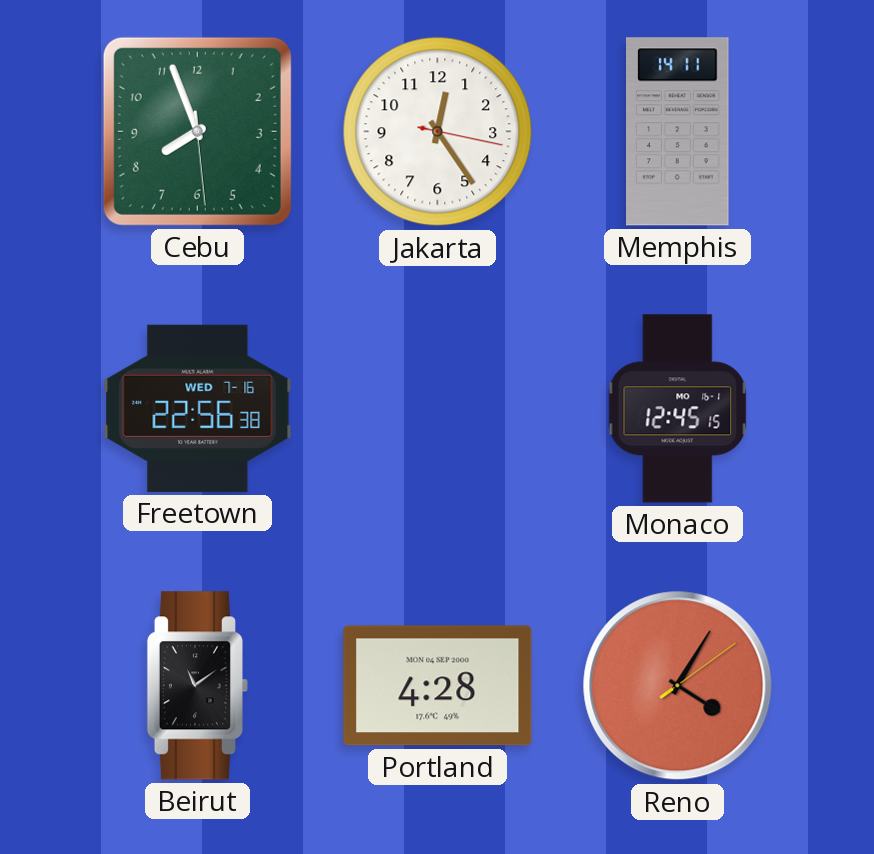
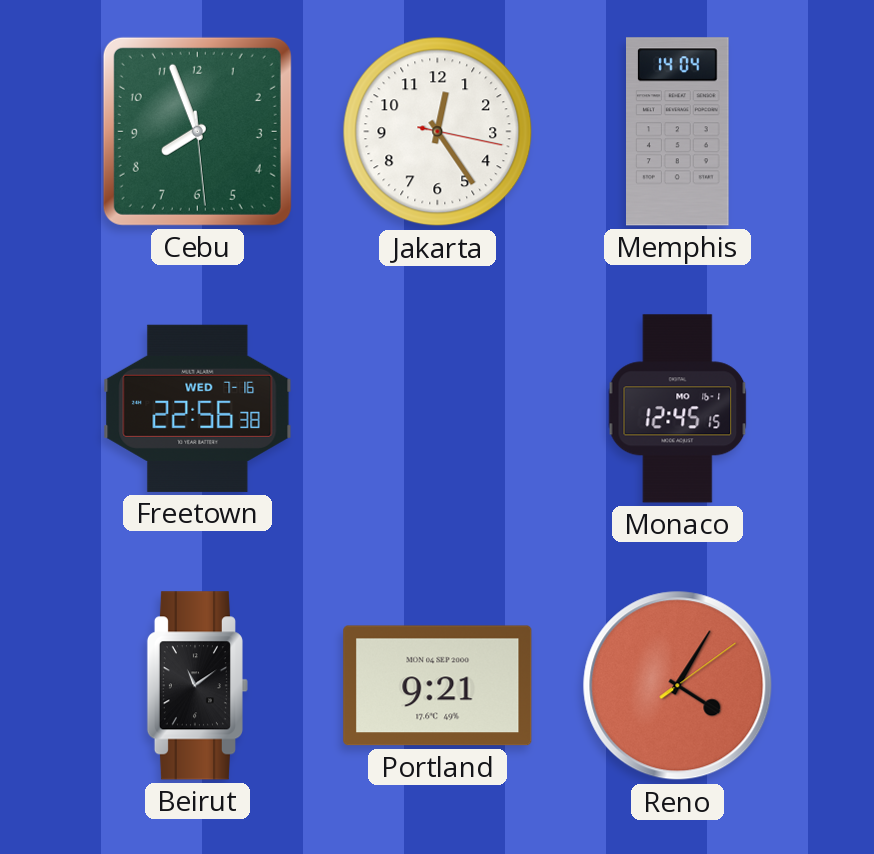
Memphis: 14:11 -> 14:04
Portland: 4:28 -> 9:21
